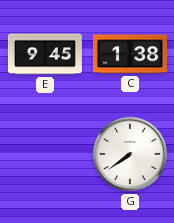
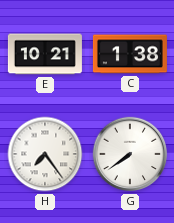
E: 9:45 -> 10:21
H: none -> 7:24
